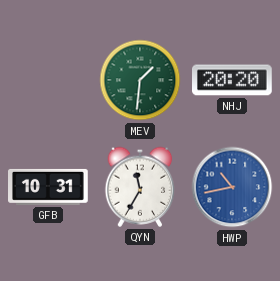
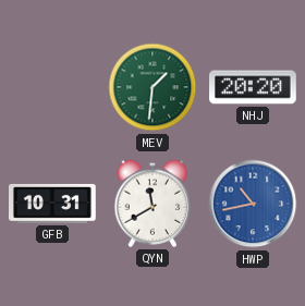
QYN: 11:35 -> 11:40
